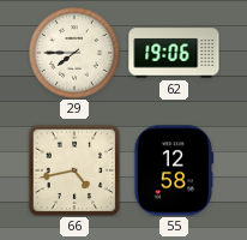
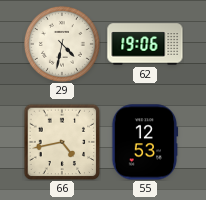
29: 7:45 -> 4:32
55: 12:58 -> 12:53
